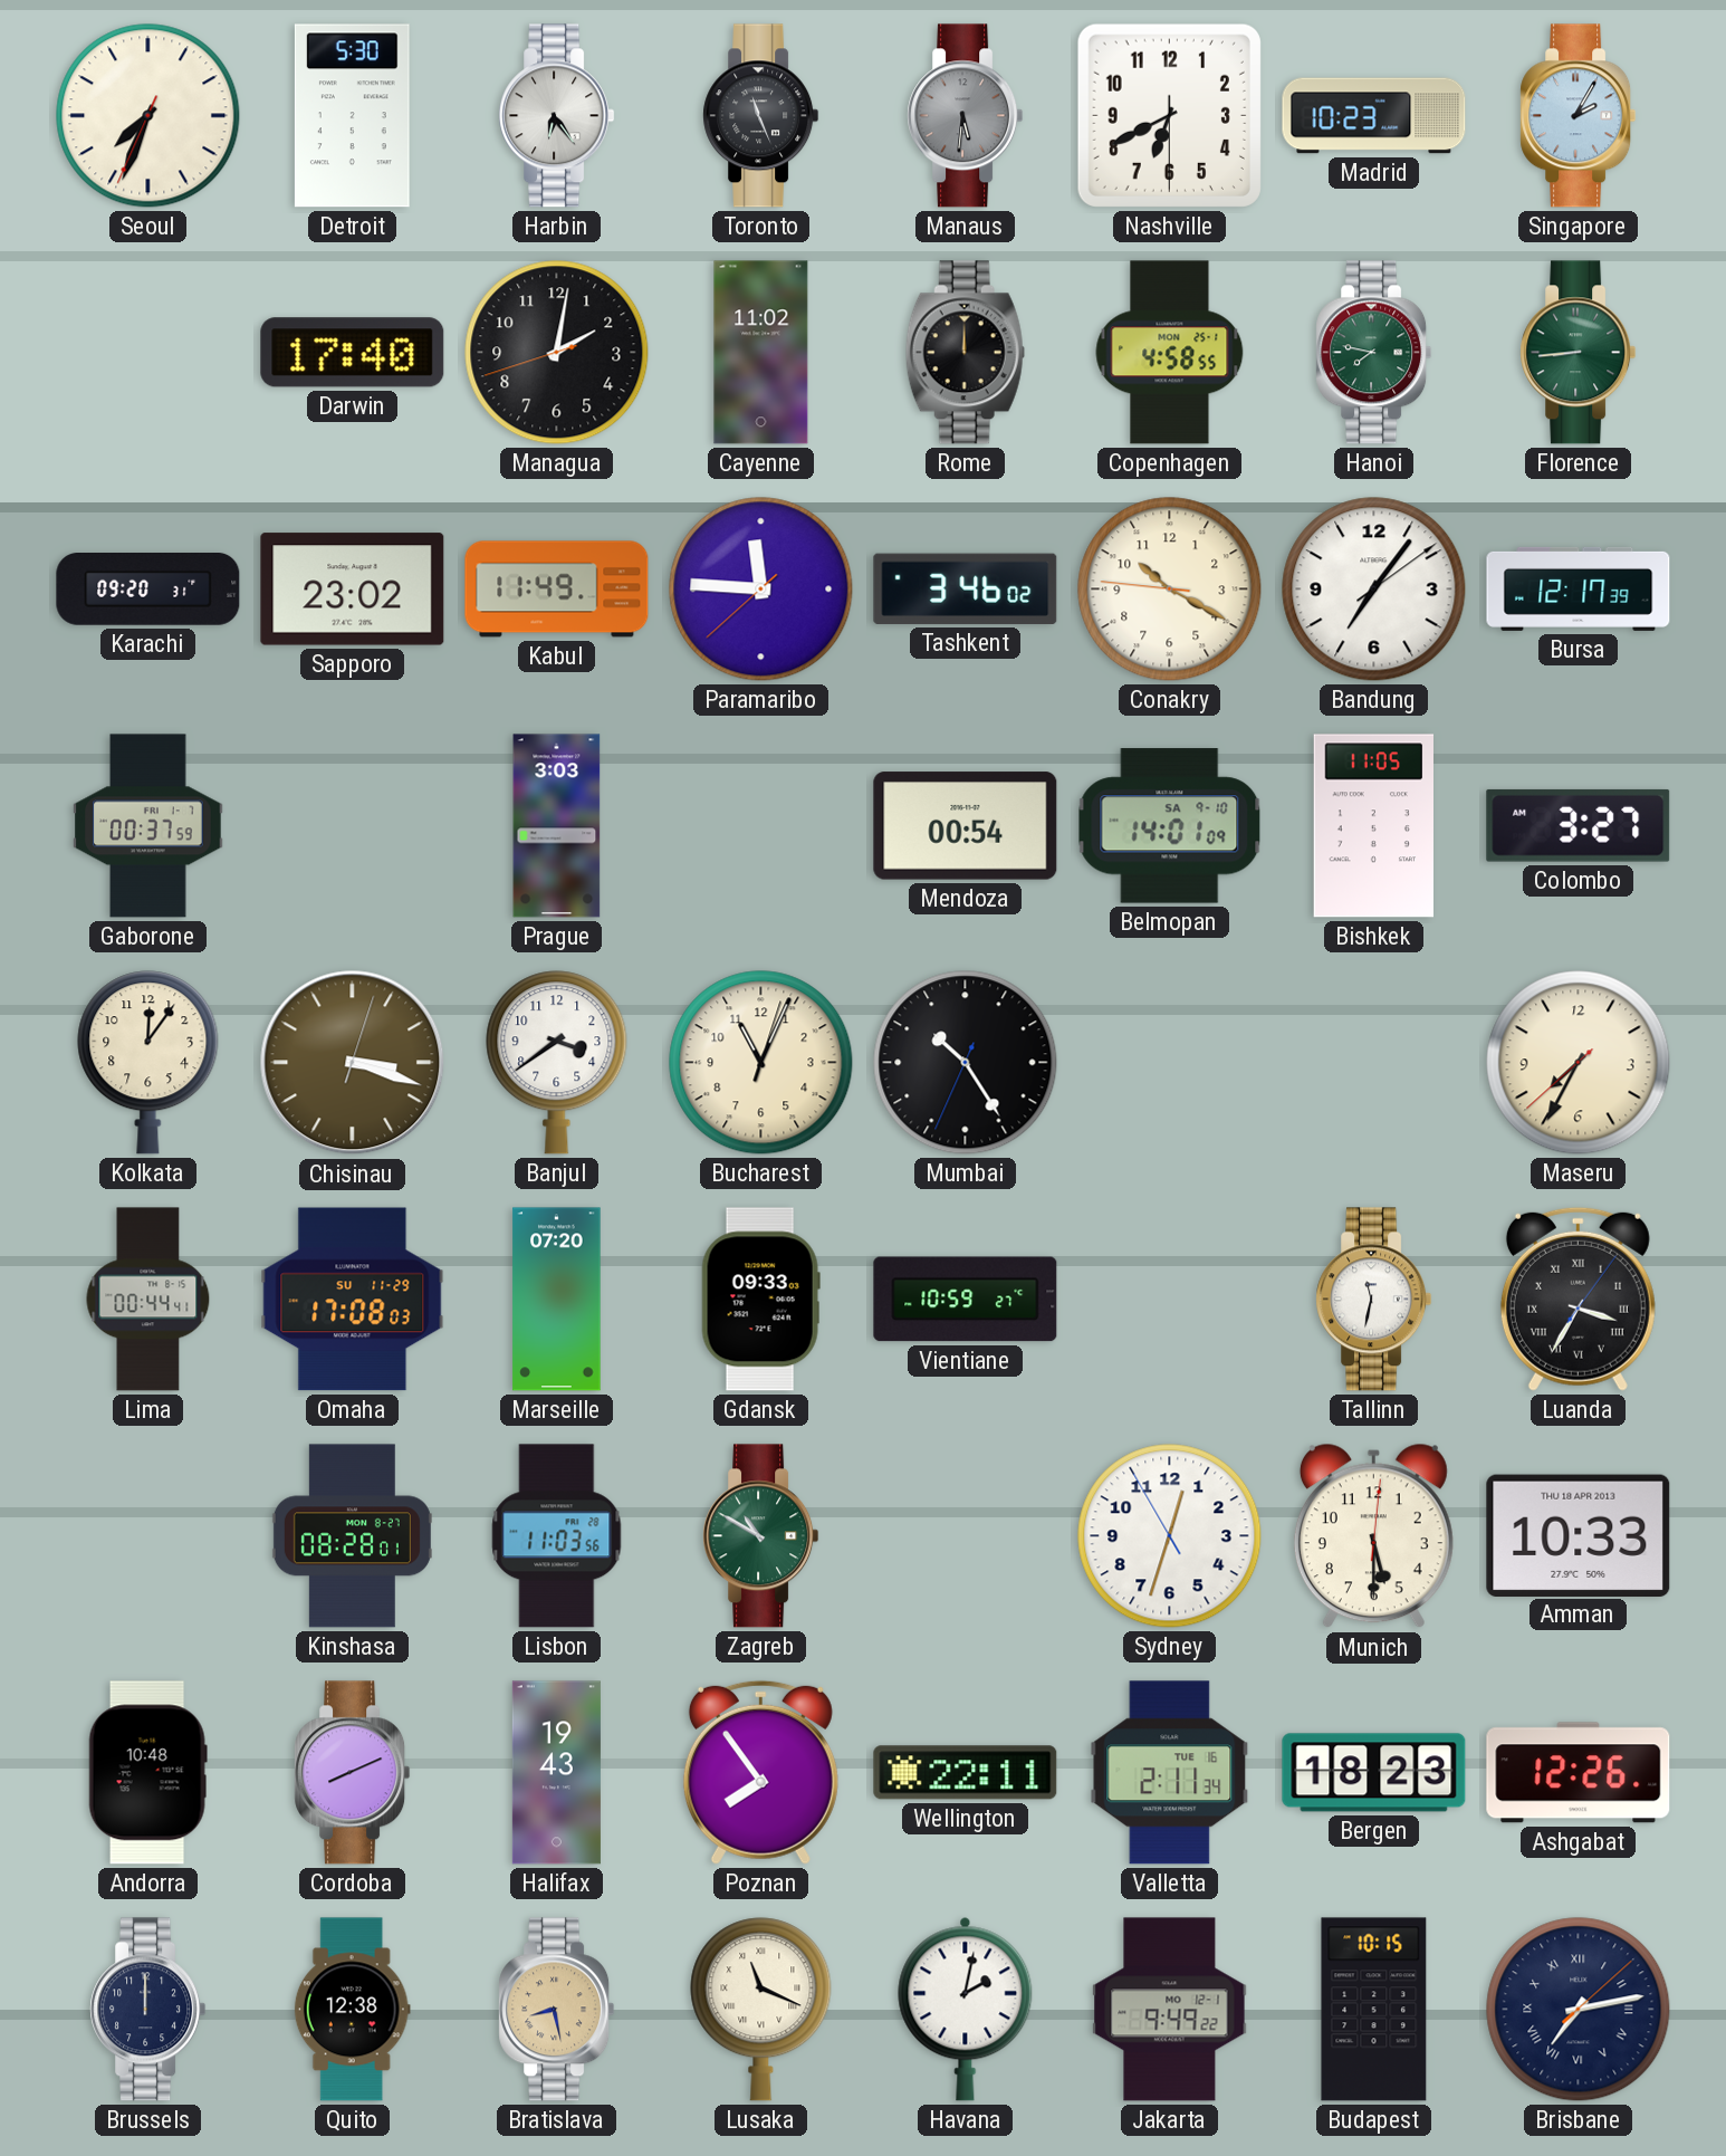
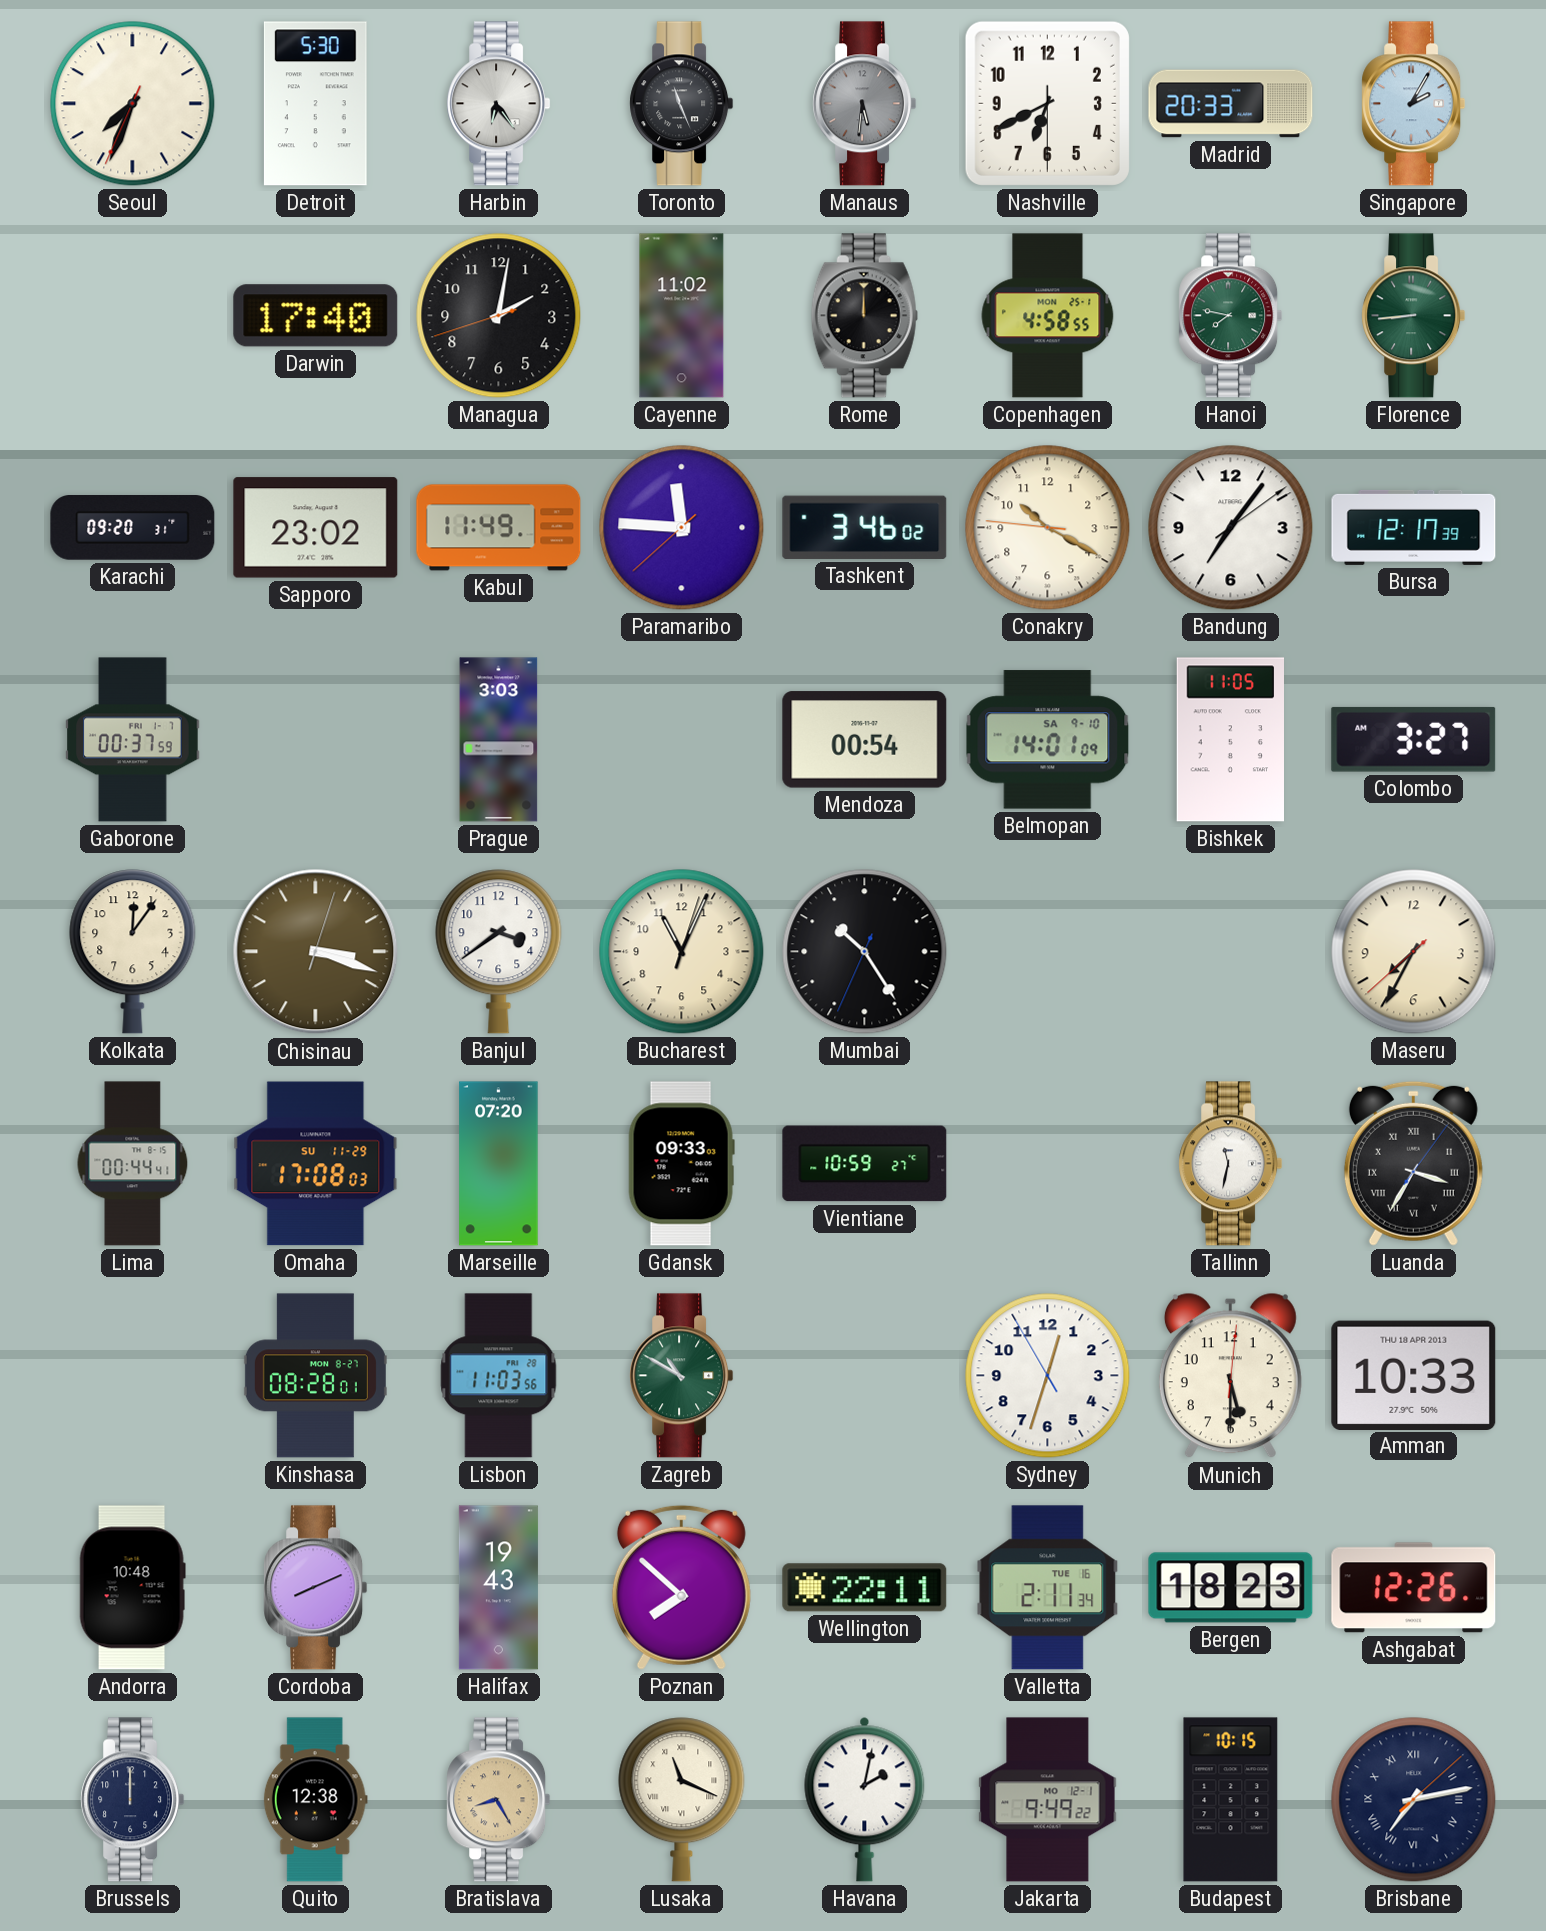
Madrid: 10:23 -> 20:33
Poznan: 7:54 -> 7:52
Bratislava: 8:28 -> 8:25
